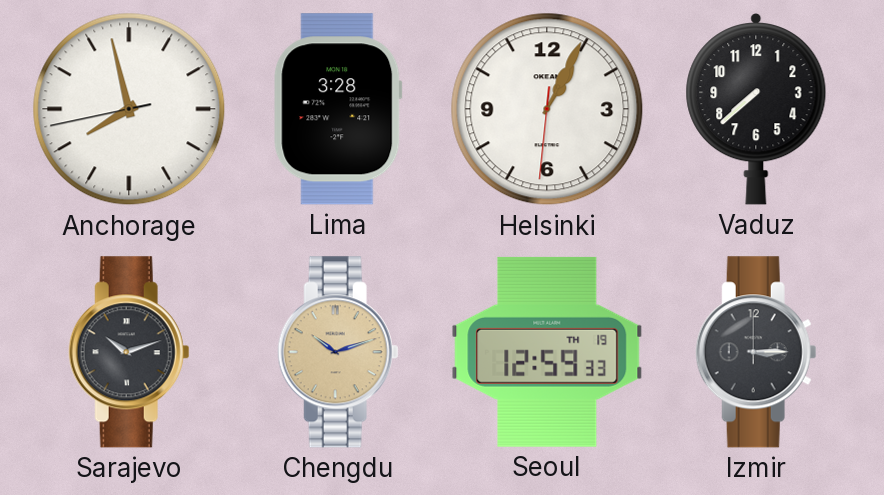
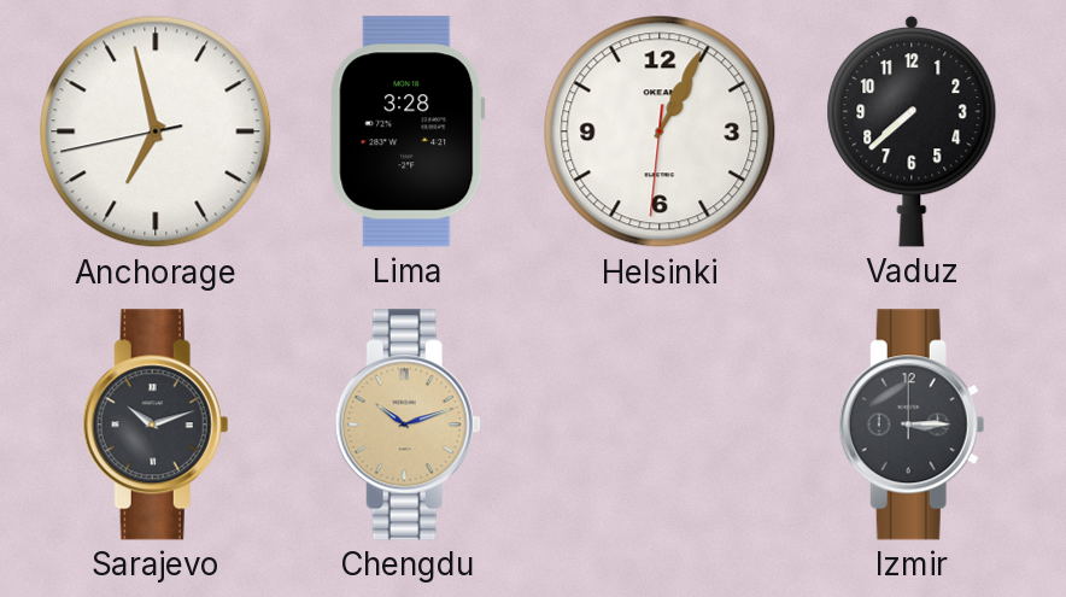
Anchorage: 7:57 -> 6:57
Seoul: 12:59 -> none
